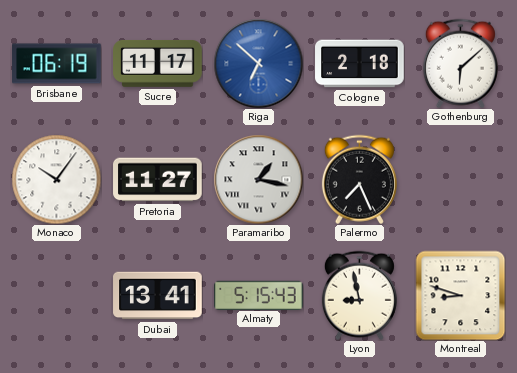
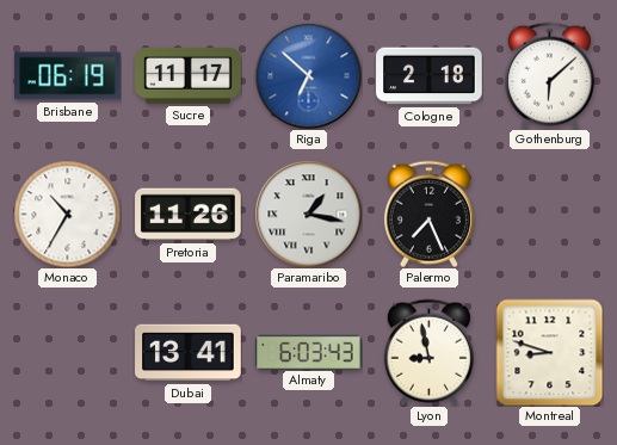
Monaco: 10:06 -> 10:35
Pretoria: 11:27 -> 11:26
Almaty: 5:15 -> 6:03
